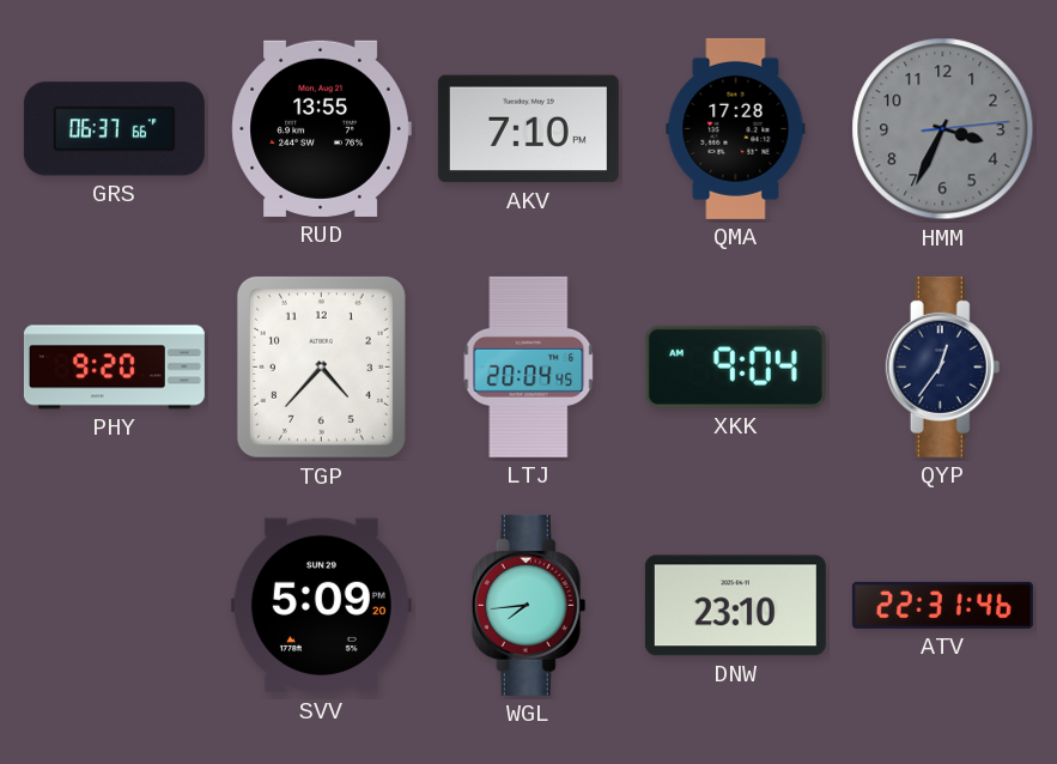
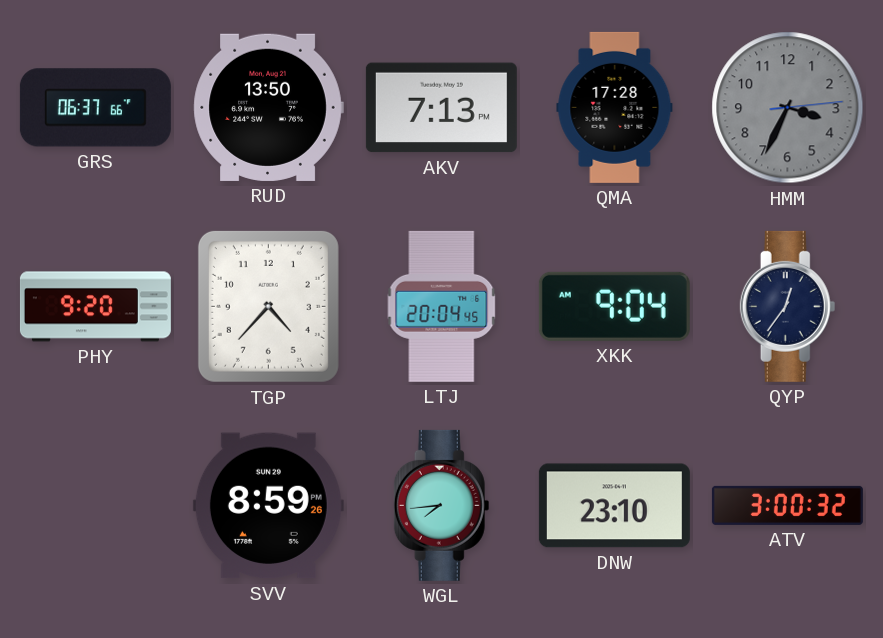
RUD: 13:55 -> 13:50
AKV: 7:10 -> 7:13
SVV: 5:09 -> 8:59
ATV: 22:31 -> 3:00
